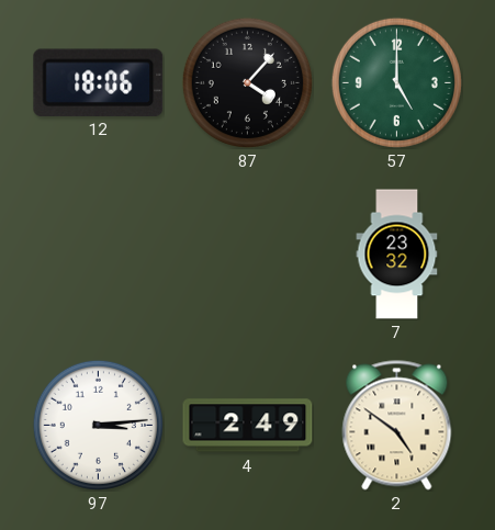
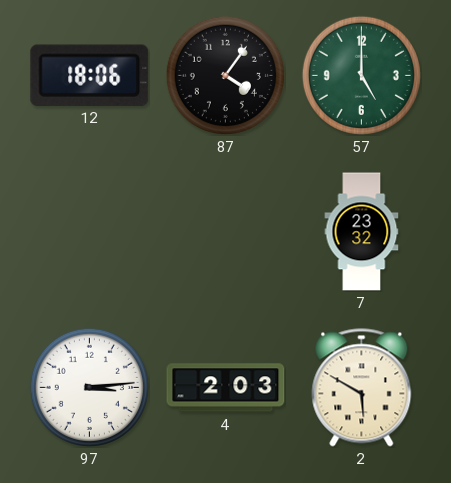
87: 4:07 -> 4:06
4: 2:49 -> 2:03
2: 4:51 -> 5:50
